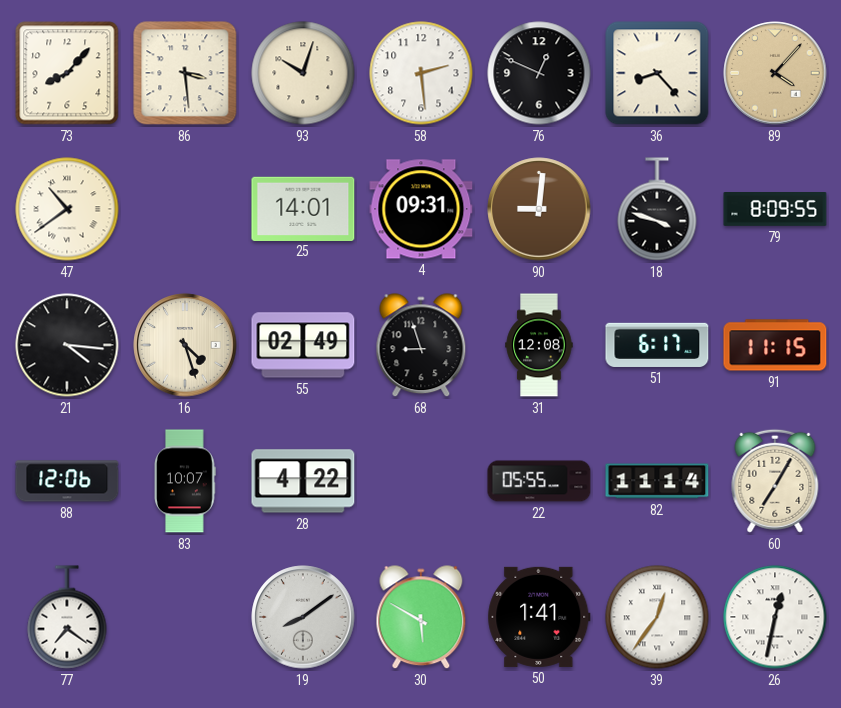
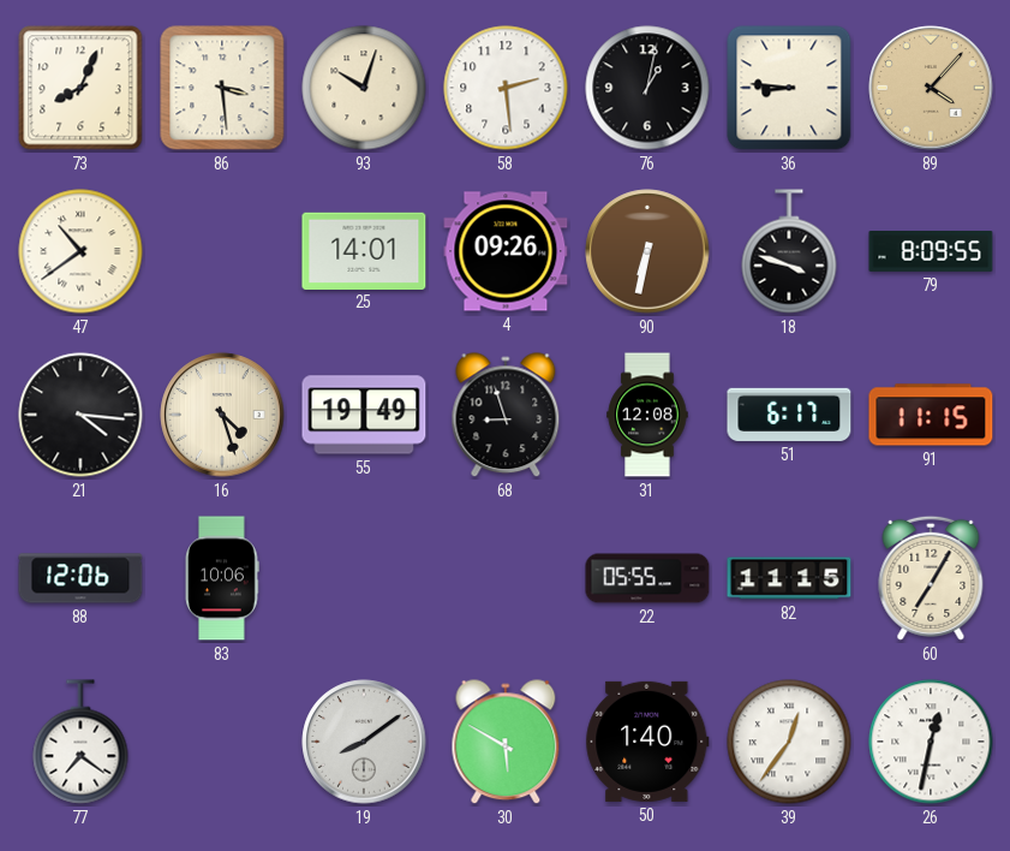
73: 8:07 -> 8:04
76: 12:49 -> 1:02
36: 8:23 -> 8:46
4: 09:31 -> 09:26
90: 9:01 -> 6:32
55: 02:49 -> 19:49
83: 10:07 -> 10:06
28: 4:22 -> none
82: 11:14 -> 11:15
50: 1:41 -> 1:40
